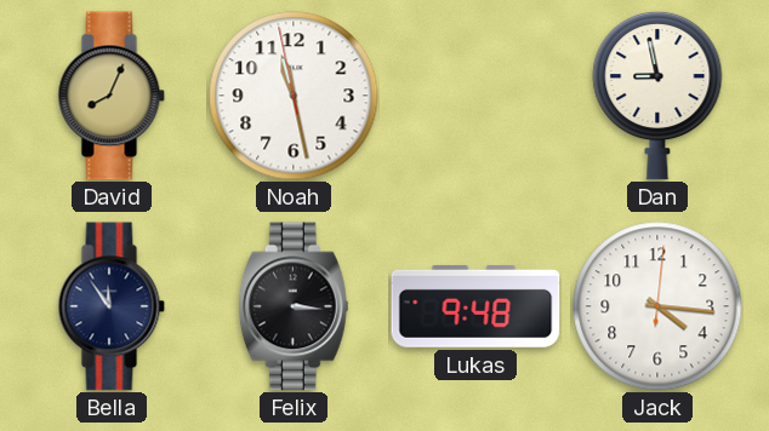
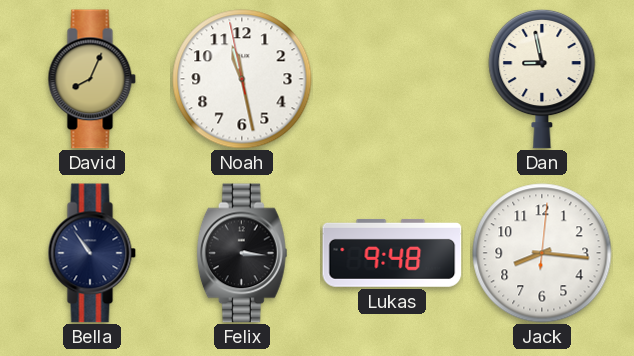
Bella: 11:54 -> 10:54
Jack: 4:16 -> 8:16
